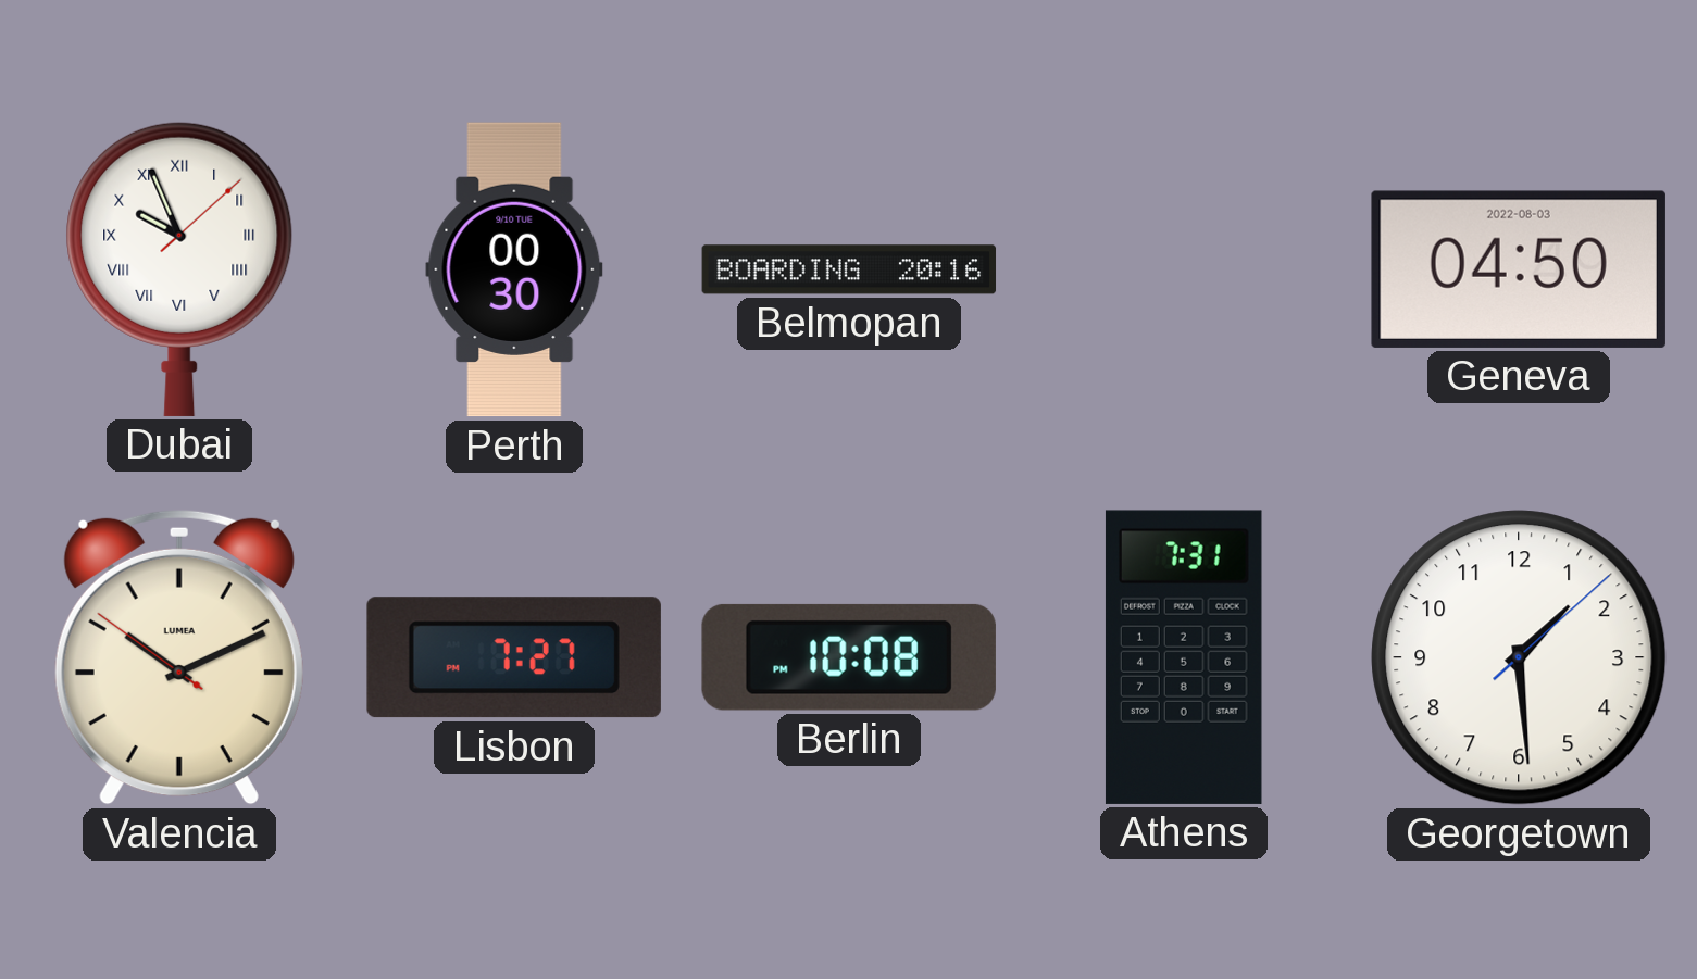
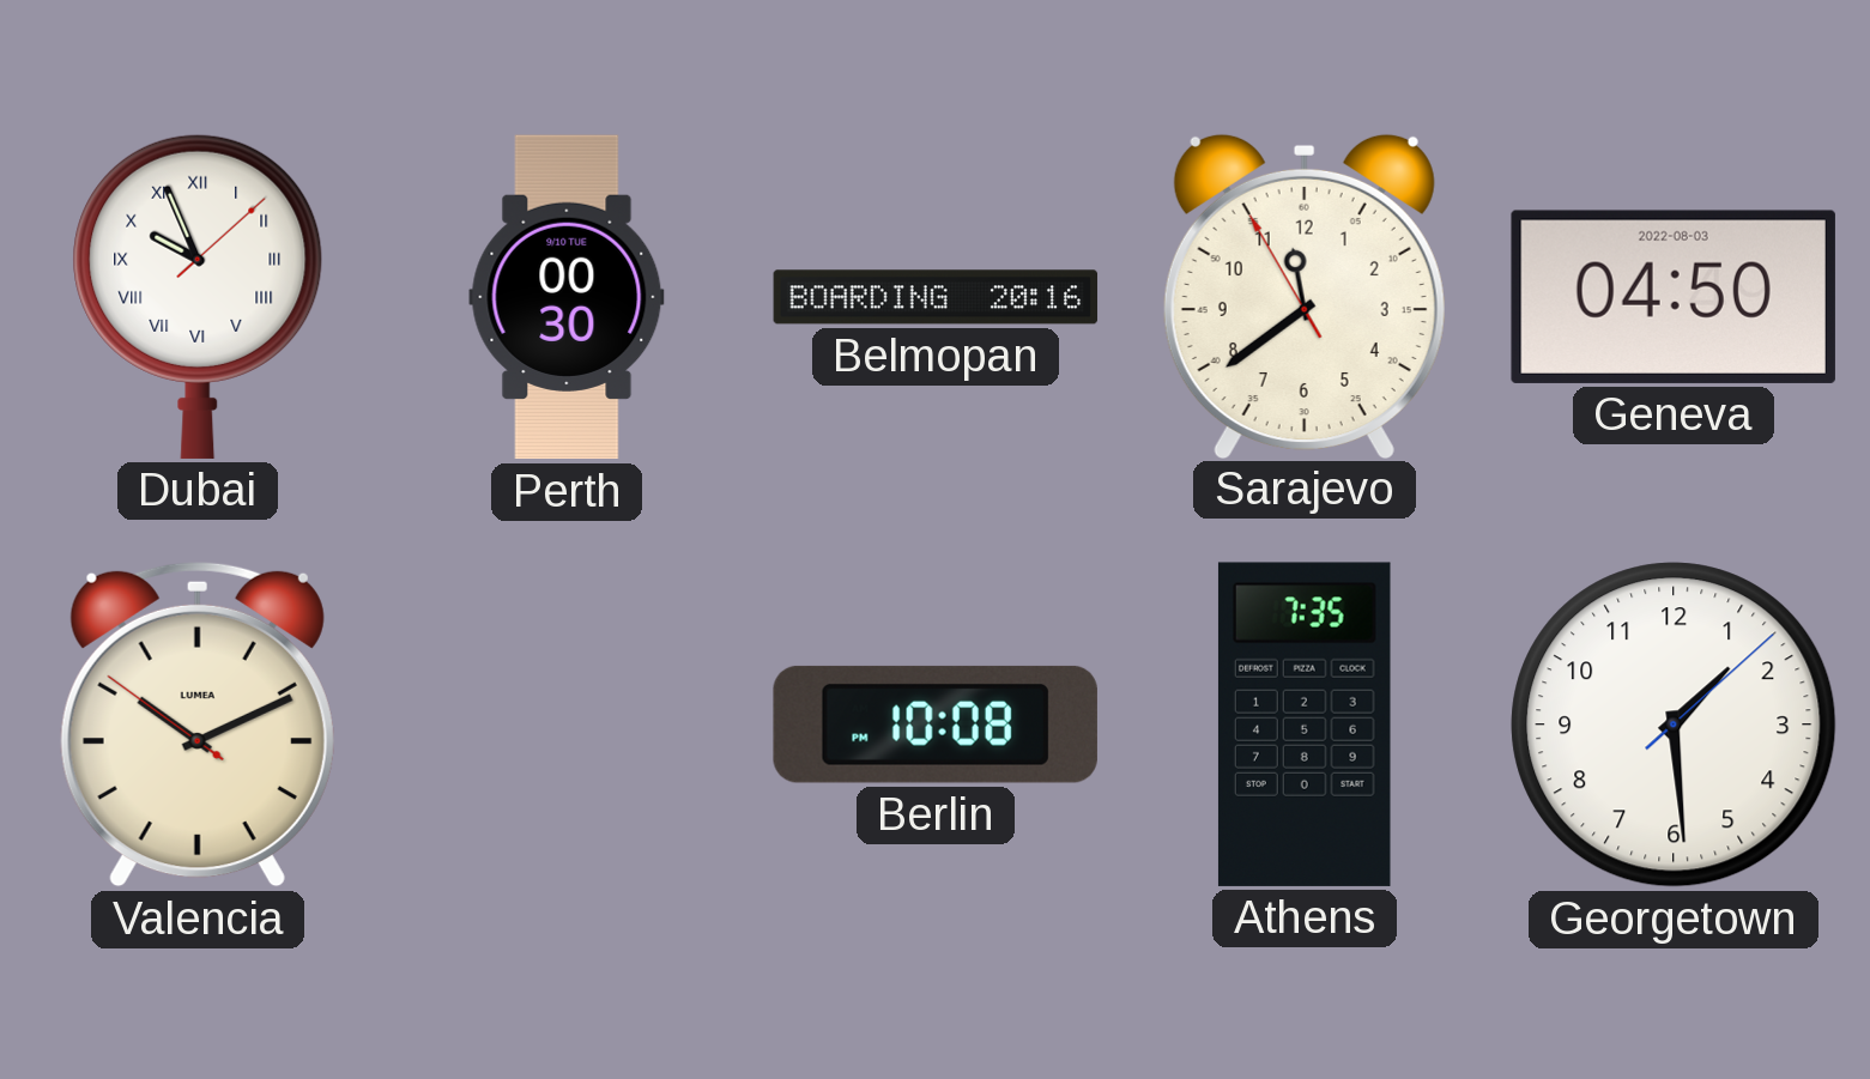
Sarajevo: none -> 11:38
Lisbon: 7:27 -> none
Athens: 7:31 -> 7:35
